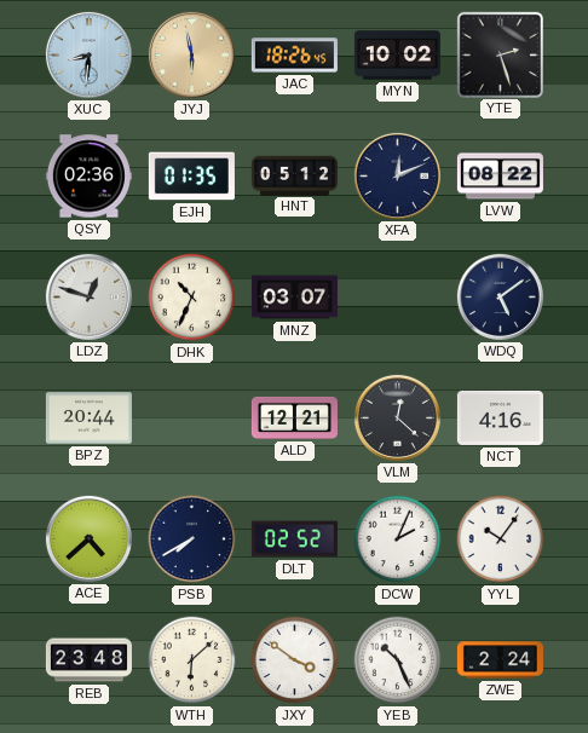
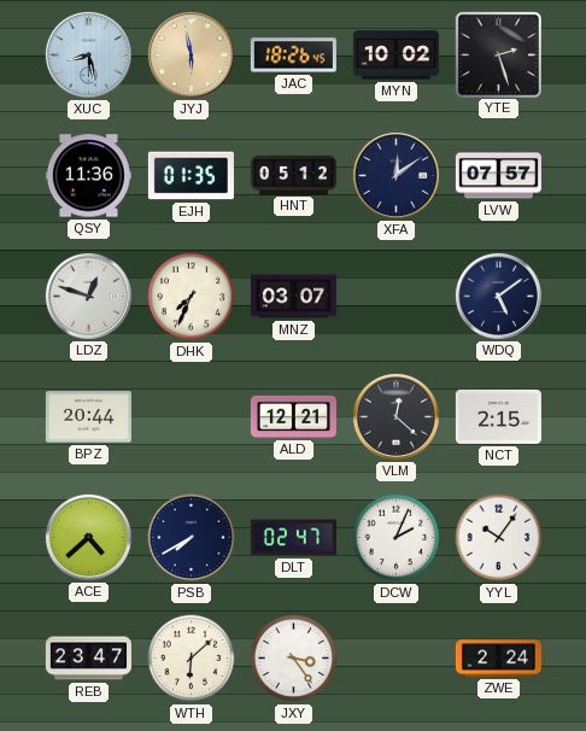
XUC: 8:31 -> 8:28
QSY: 02:36 -> 11:36
XFA: 12:11 -> 12:09
LVW: 08:22 -> 07:57
DHK: 10:34 -> 7:34
NCT: 4:16 -> 2:15
DLT: 02:52 -> 02:47
REB: 23:48 -> 23:47
JXY: 3:51 -> 3:24
YEB: 10:26 -> none
